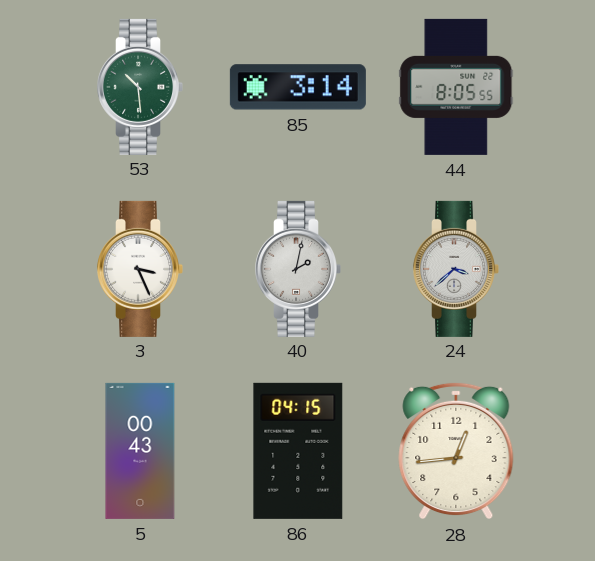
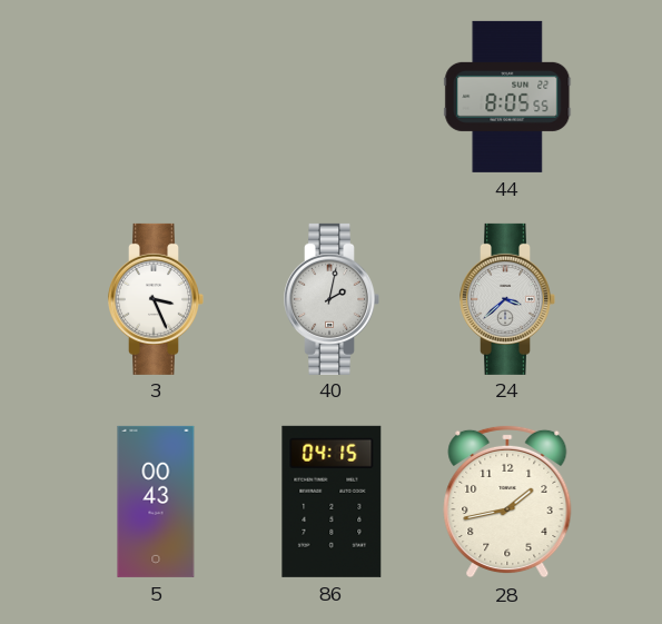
53: 10:29 -> none
85: 3:14 -> none
28: 12:44 -> 1:43
